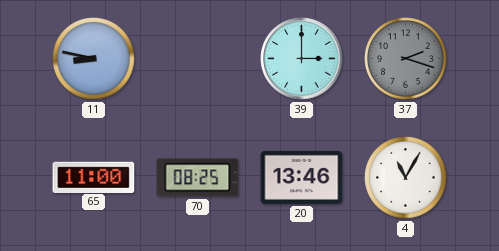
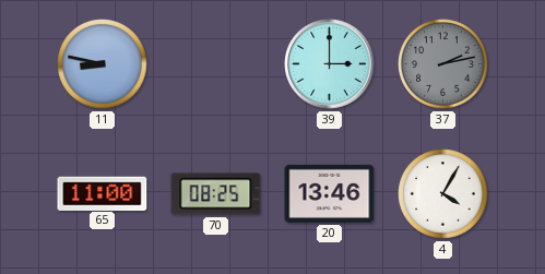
37: 2:18 -> 2:13
4: 11:05 -> 4:05
